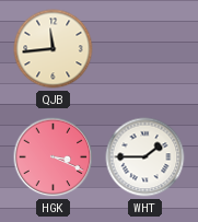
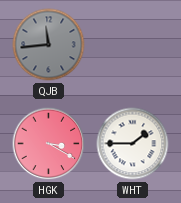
QJB dial: cream -> grey
HGK: 3:19 -> 3:20
